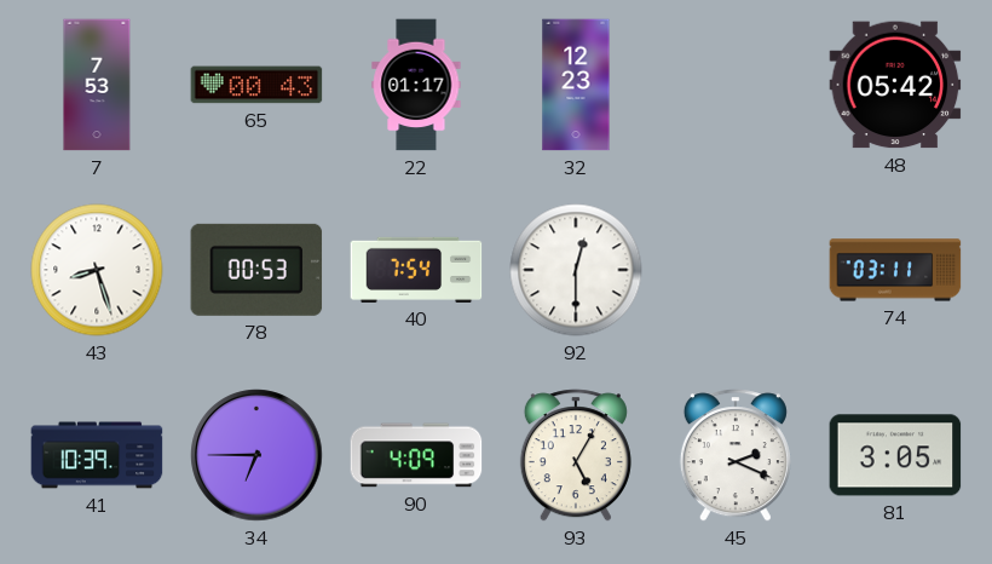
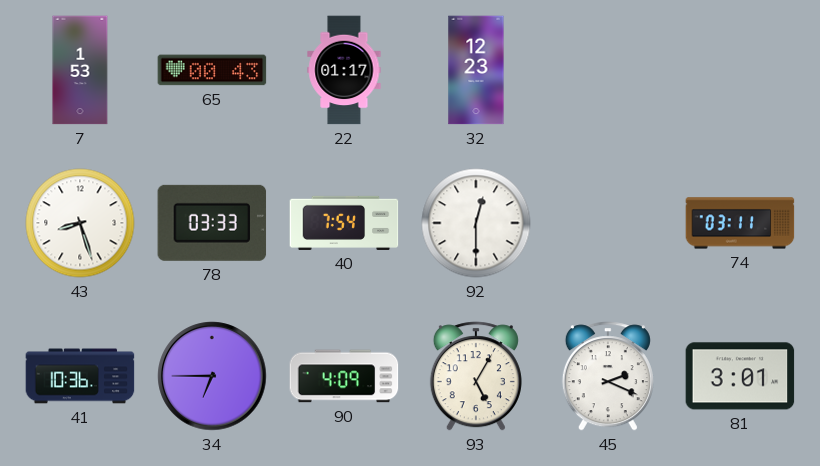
7: 7:53 -> 1:53
48: 05:42 -> none
78: 00:53 -> 03:33
41: 10:39 -> 10:36
81: 3:05 -> 3:01
